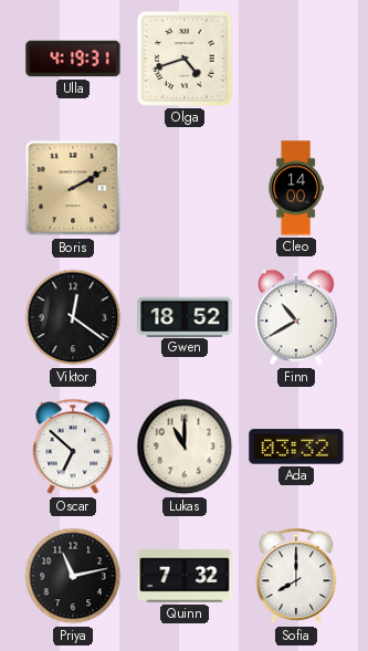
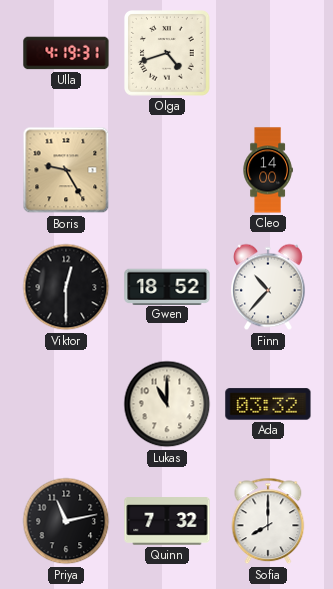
Boris: 2:10 -> 9:25
Viktor: 12:21 -> 12:30
Finn: 10:40 -> 10:37
Oscar: 6:52 -> none
